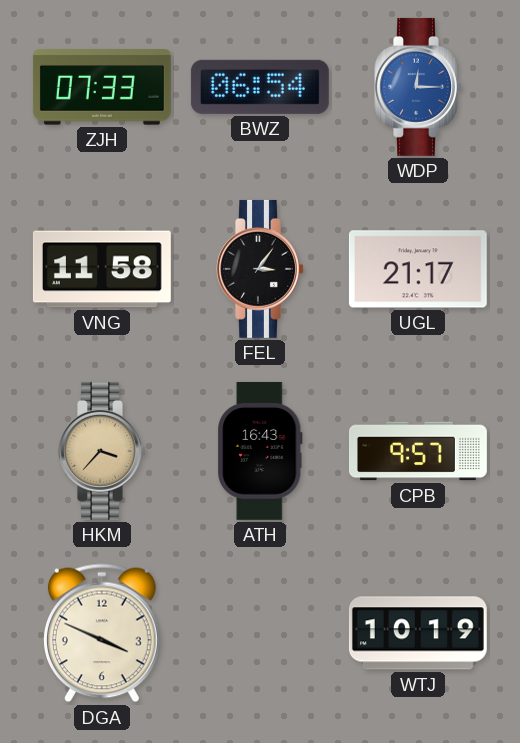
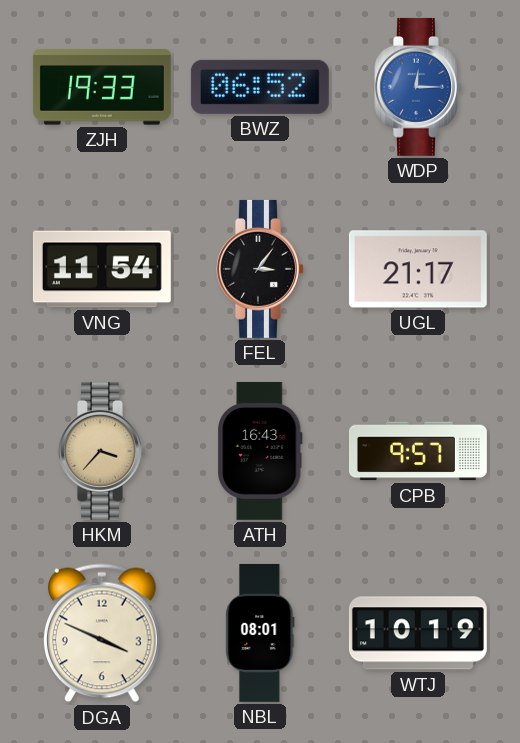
ZJH: 07:33 -> 19:33
BWZ: 06:54 -> 06:52
VNG: 11:58 -> 11:54
NBL: none -> 08:01
